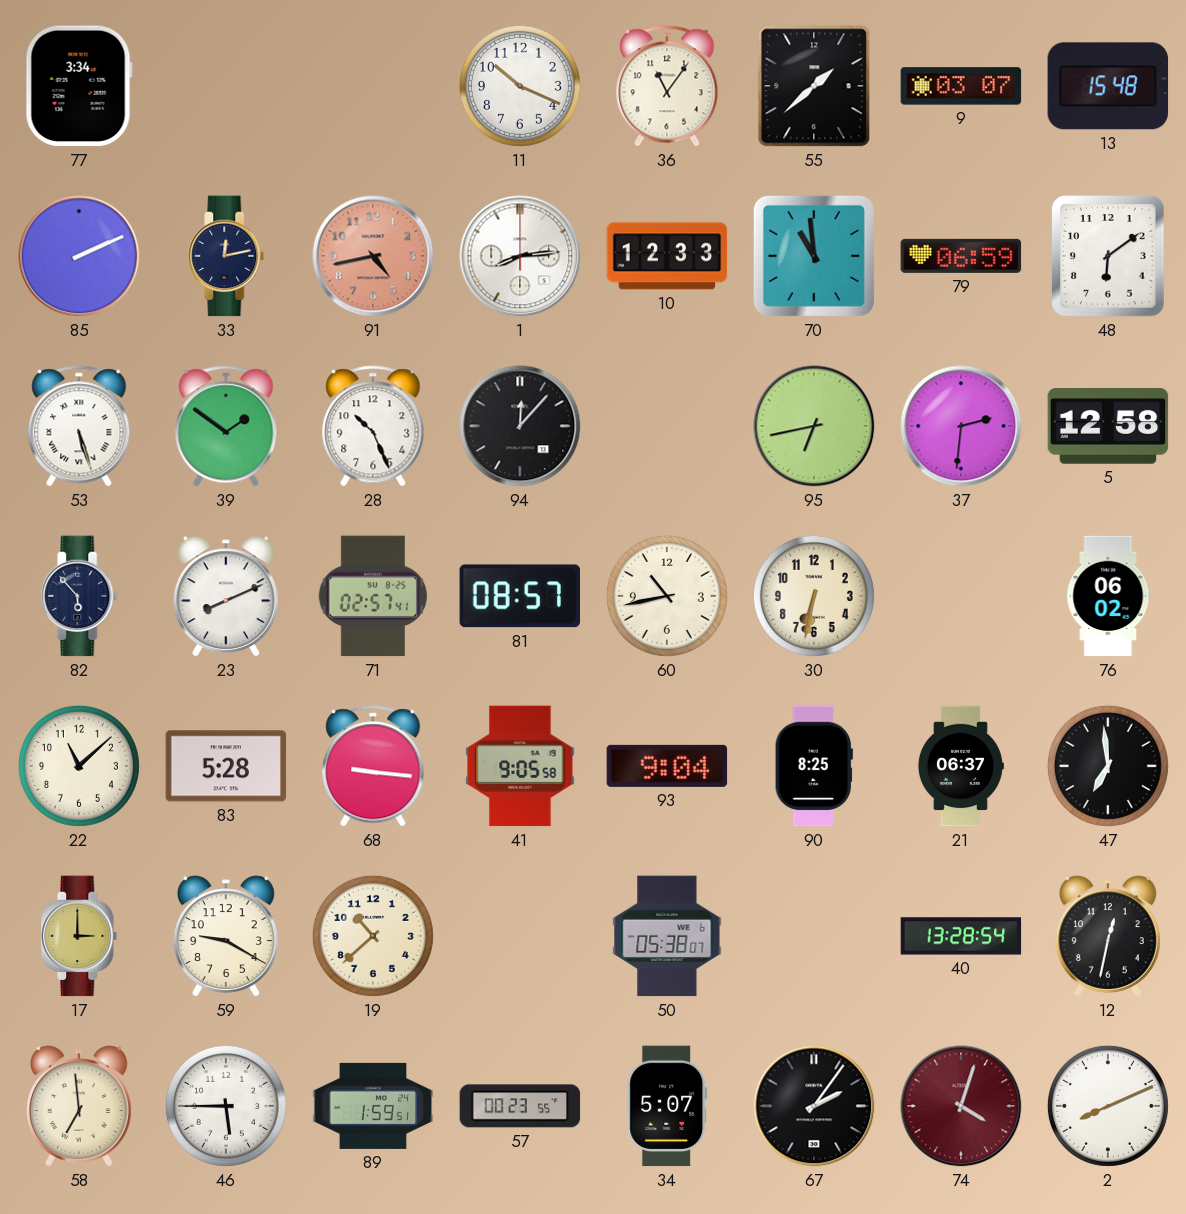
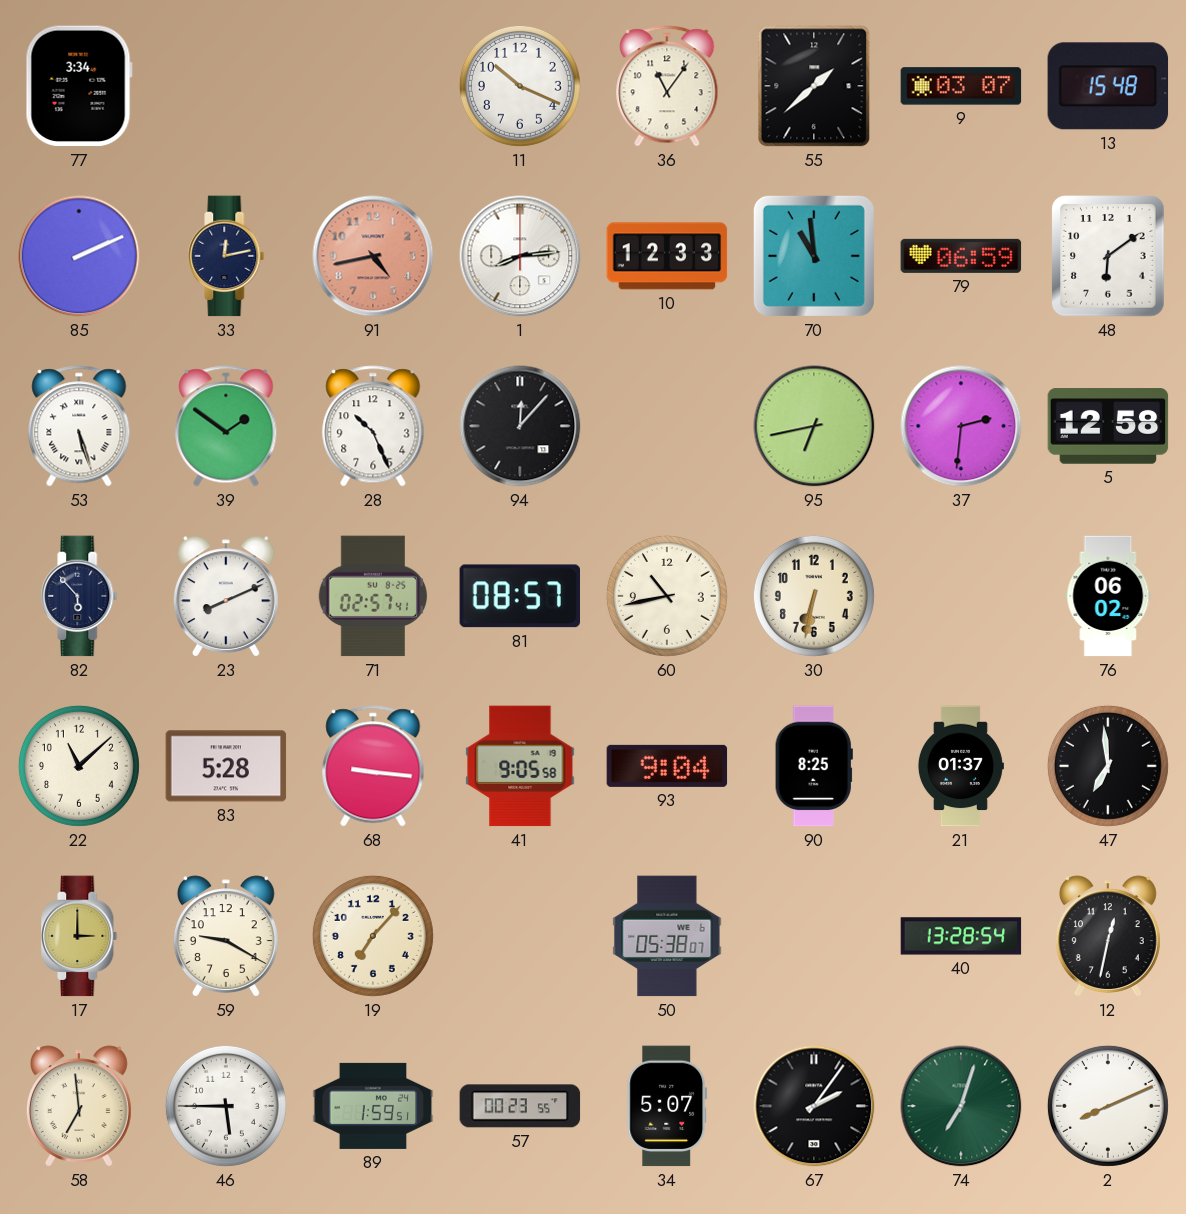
21: 06:37 -> 01:37
19: 10:38 -> 7:07
74: 4:03 -> 7:03
74 dial: burgundy -> green
